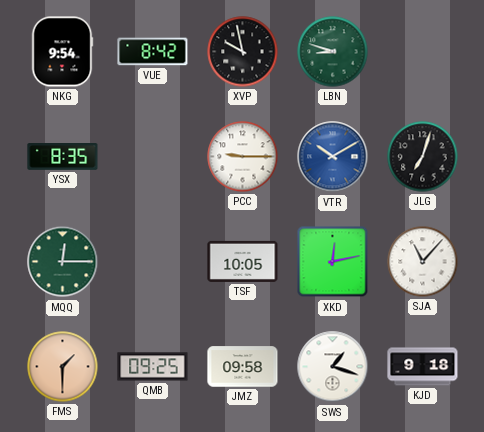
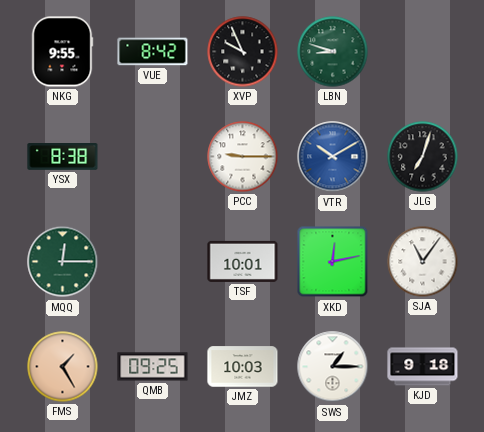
NKG: 9:54 -> 9:55
XVP: 9:58 -> 9:56
YSX: 8:35 -> 8:38
TSF: 10:05 -> 10:01
SJA: 11:07 -> 11:06
FMS: 1:30 -> 1:25
JMZ: 09:58 -> 10:03
SWS: 1:18 -> 1:15
